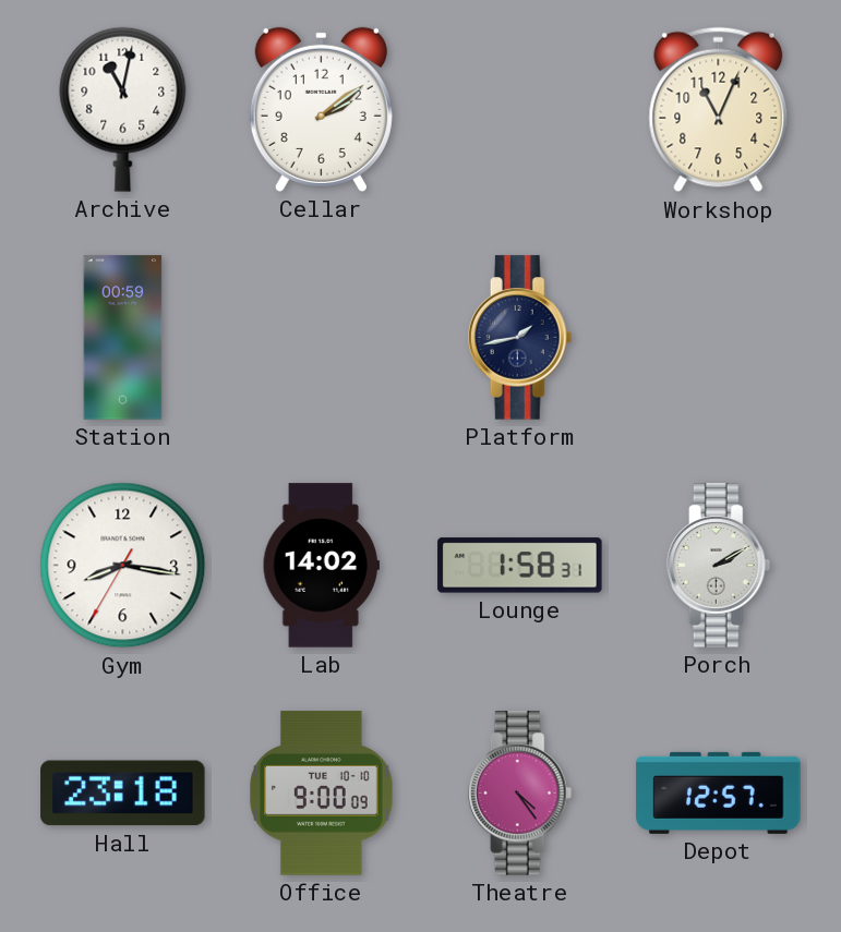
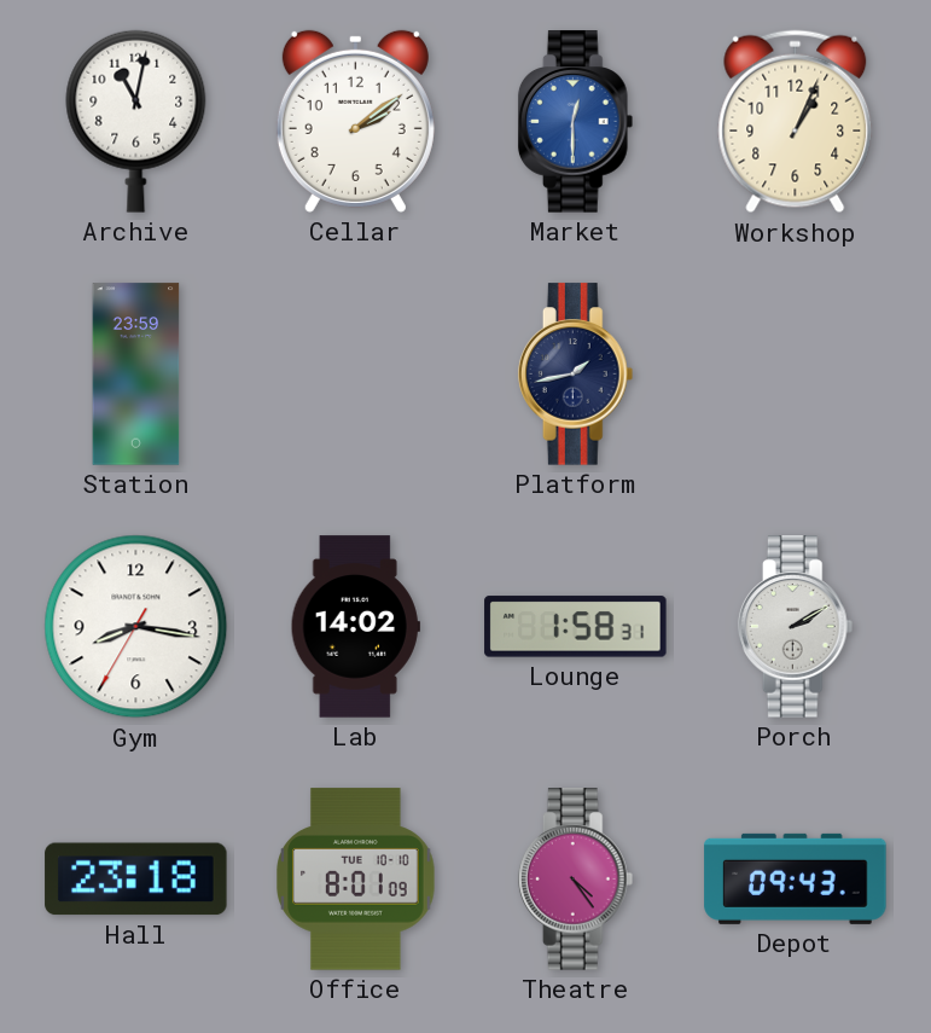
Market: none -> 12:30
Workshop: 11:04 -> 1:04
Station: 00:59 -> 23:59
Office: 9:00 -> 8:01
Depot: 12:57 -> 09:43
